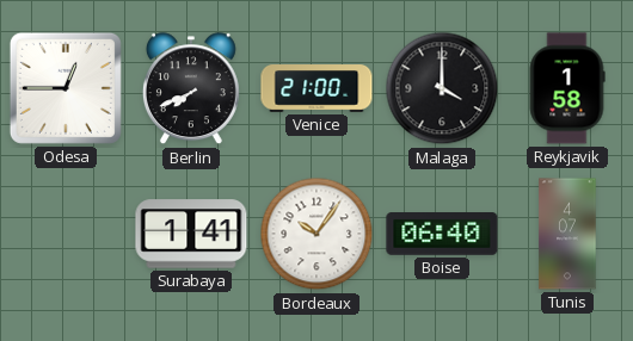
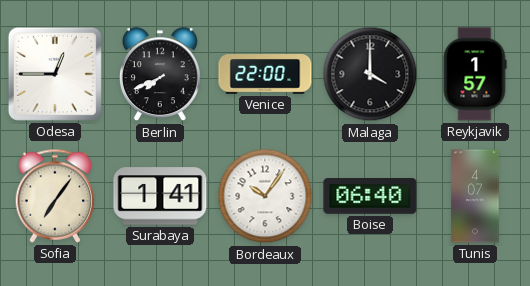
Venice: 21:00 -> 22:00
Reykjavik: 1:58 -> 1:57
Sofia: none -> 7:06
